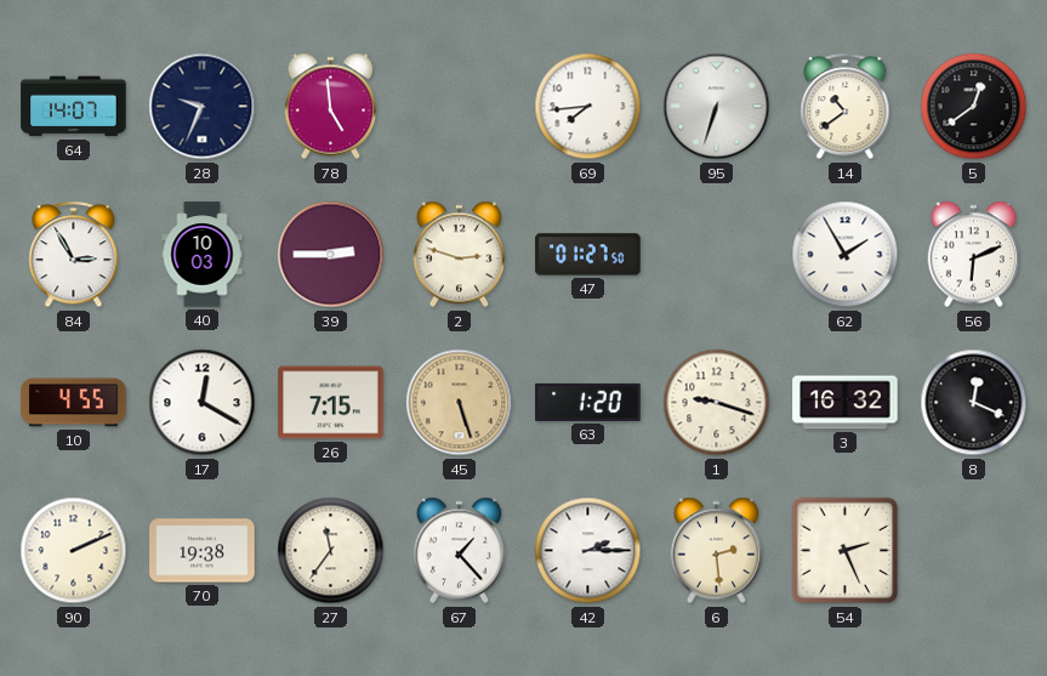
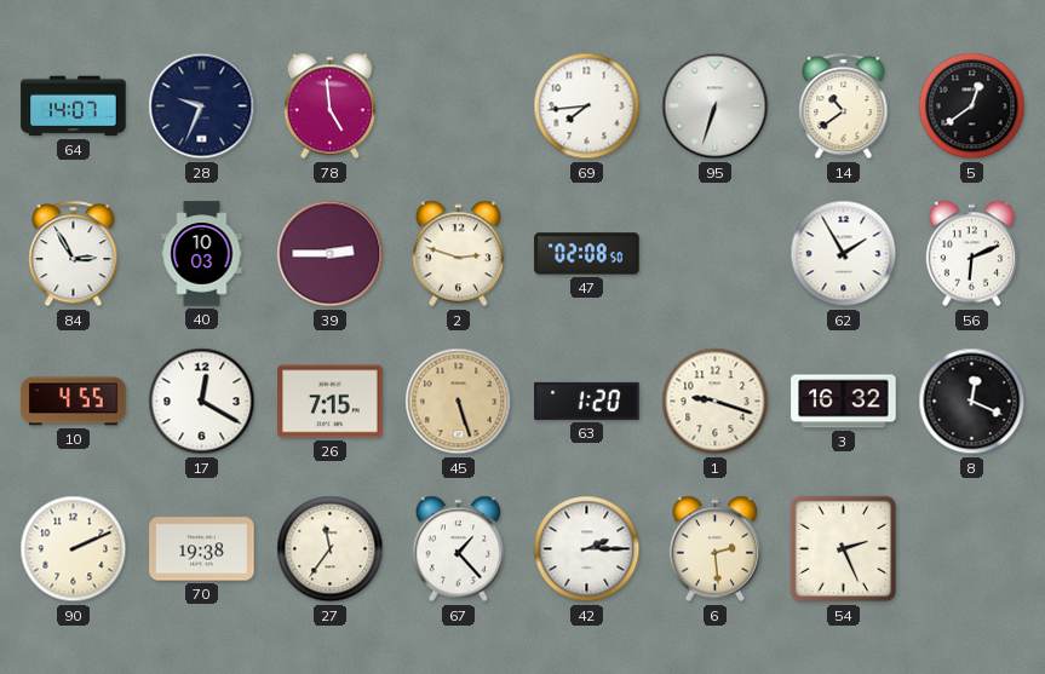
47: 01:27 -> 02:08
